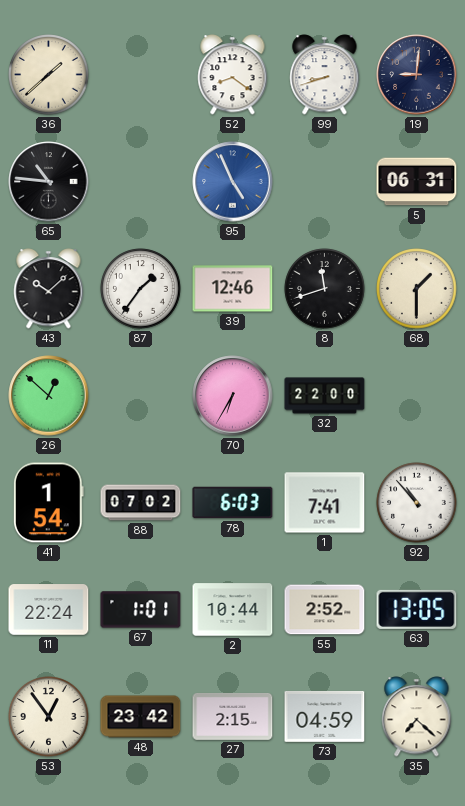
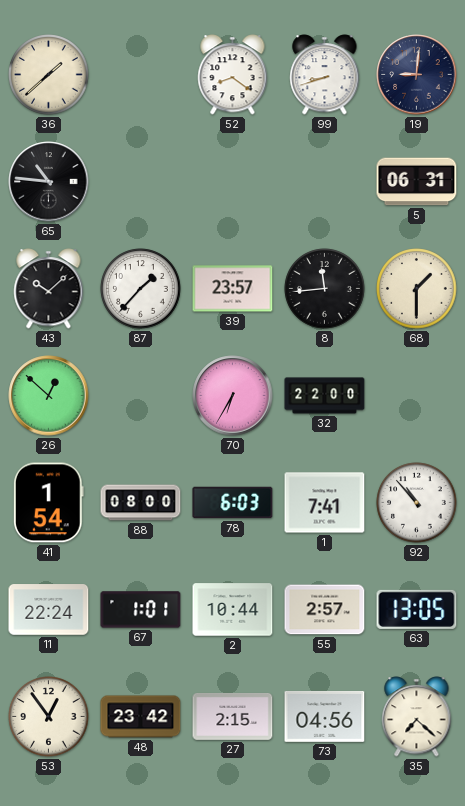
95: 4:56 -> none
87: 1:36 -> 1:37
39: 12:46 -> 23:57
8: 11:42 -> 11:44
88: 07:02 -> 08:00
55: 2:52 -> 2:57
73: 04:59 -> 04:56
